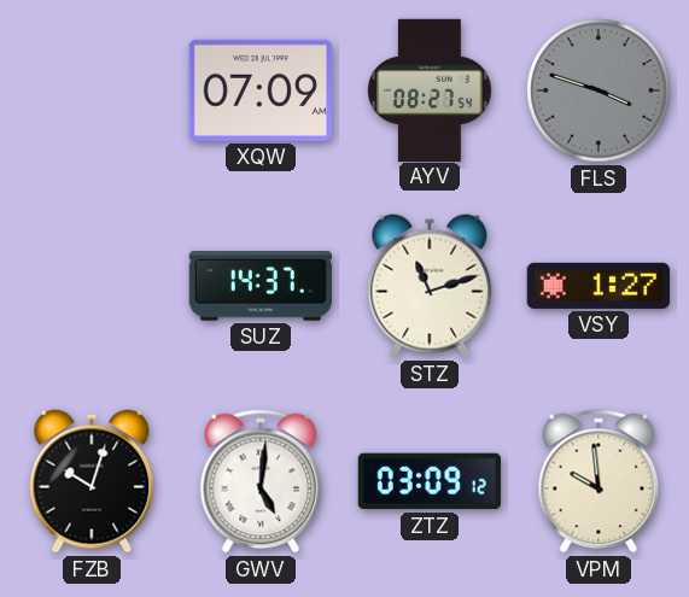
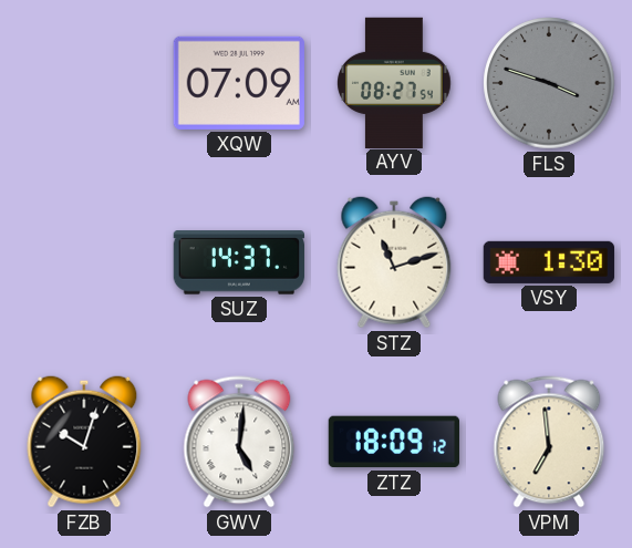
VSY: 1:27 -> 1:30
ZTZ: 03:09 -> 18:09
VPM: 9:59 -> 6:59
